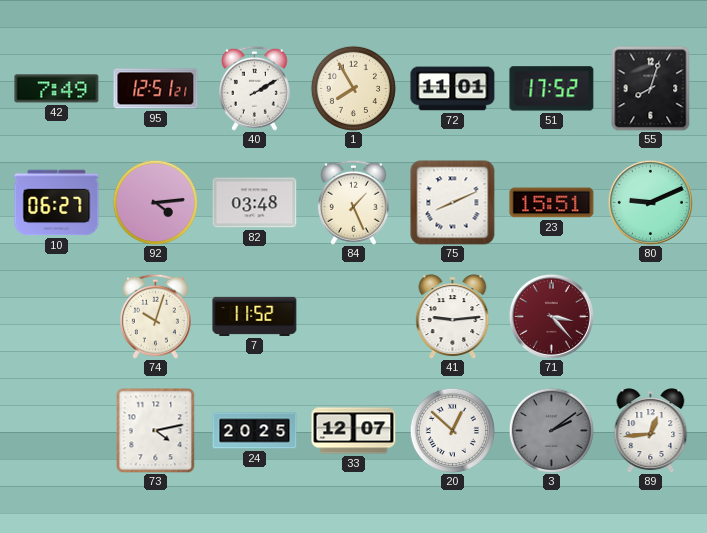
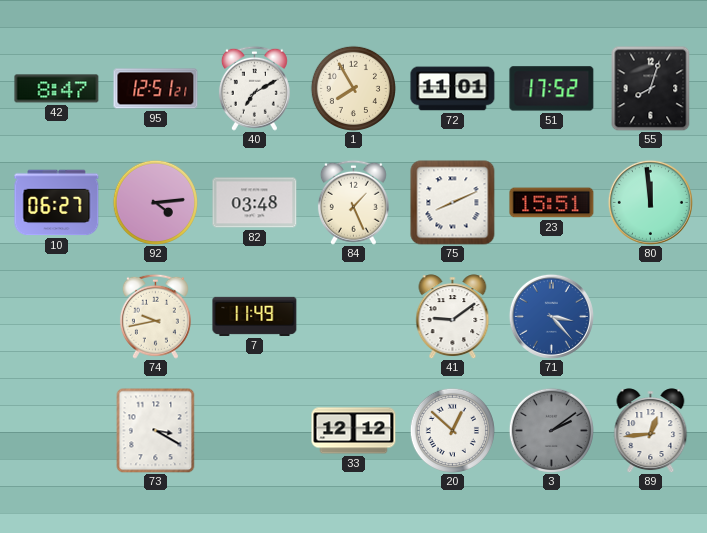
42: 7:49 -> 8:47
40: 2:10 -> 7:10
80: 9:11 -> 11:59
74: 10:03 -> 9:43
7: 11:52 -> 11:49
41: 9:14 -> 9:09
71 dial: burgundy -> blue
73: 4:13 -> 3:20
24: 20:25 -> none
33: 12:07 -> 12:12
